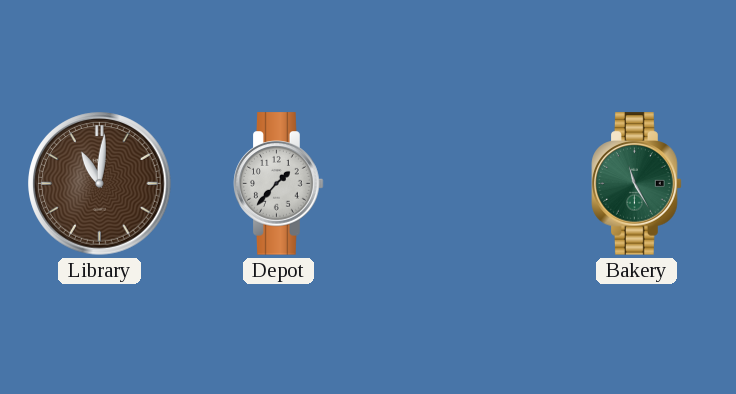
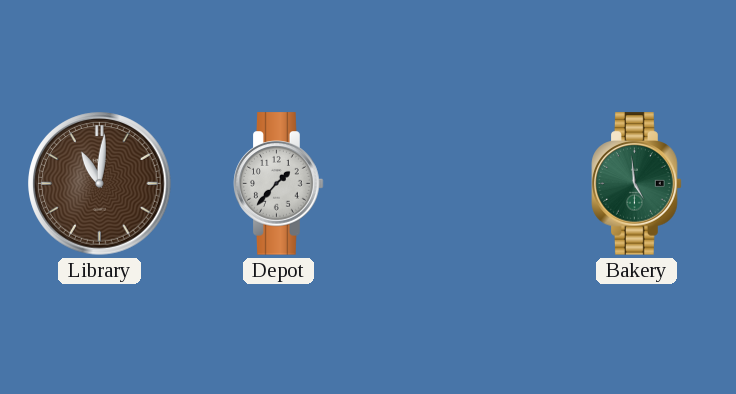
Bakery: 11:25 -> 4:59
